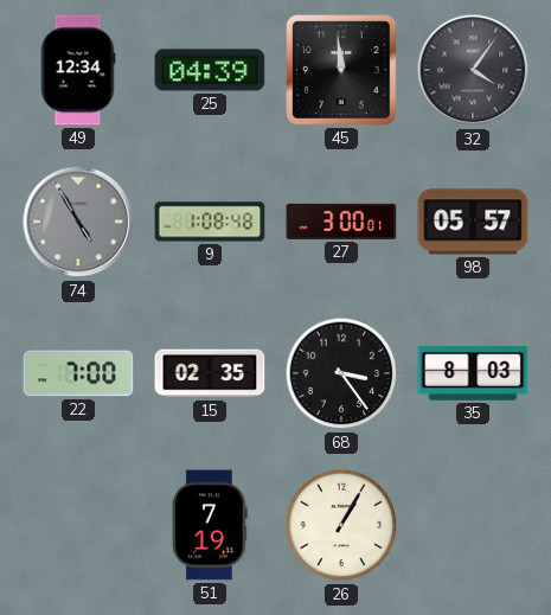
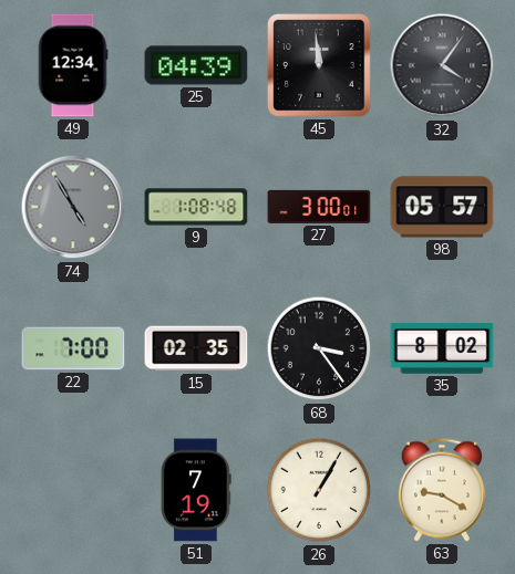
35: 8:03 -> 8:02
63: none -> 9:20
